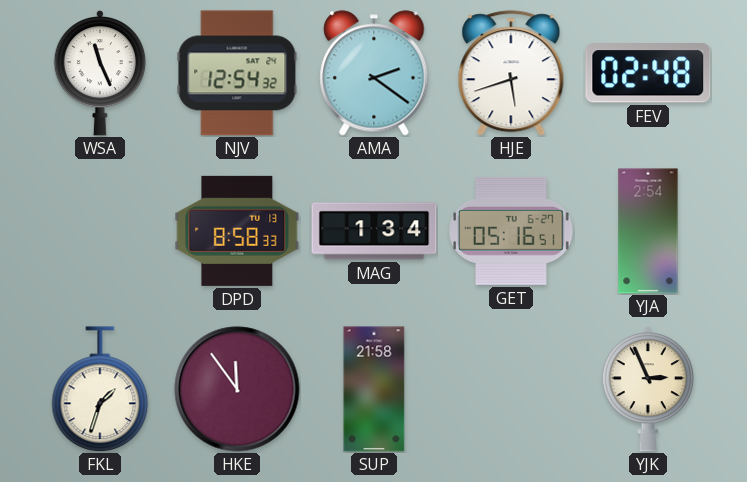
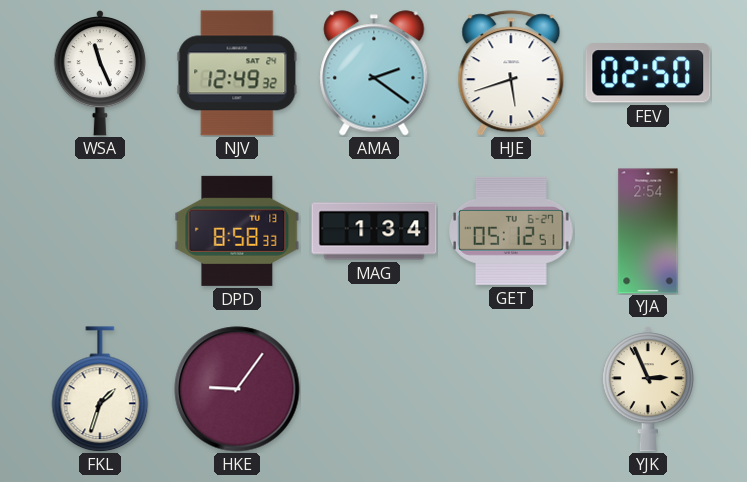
NJV: 12:54 -> 12:49
FEV: 02:48 -> 02:50
GET: 05:16 -> 05:12
HKE: 11:54 -> 9:06
SUP: 21:58 -> none
